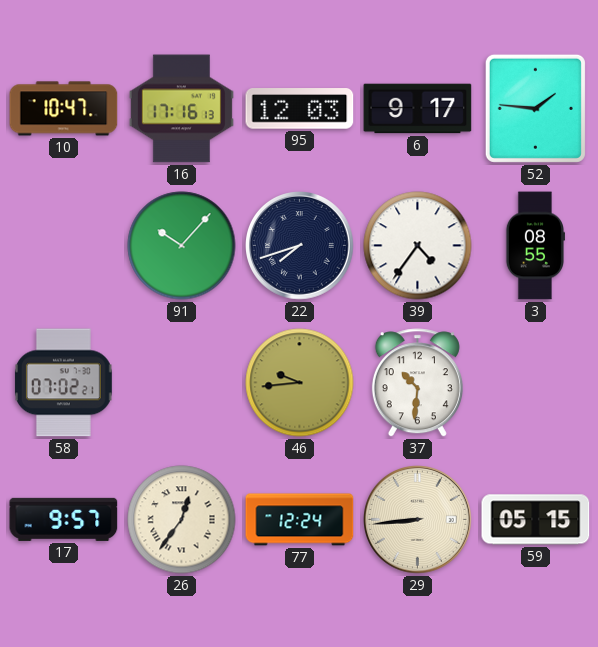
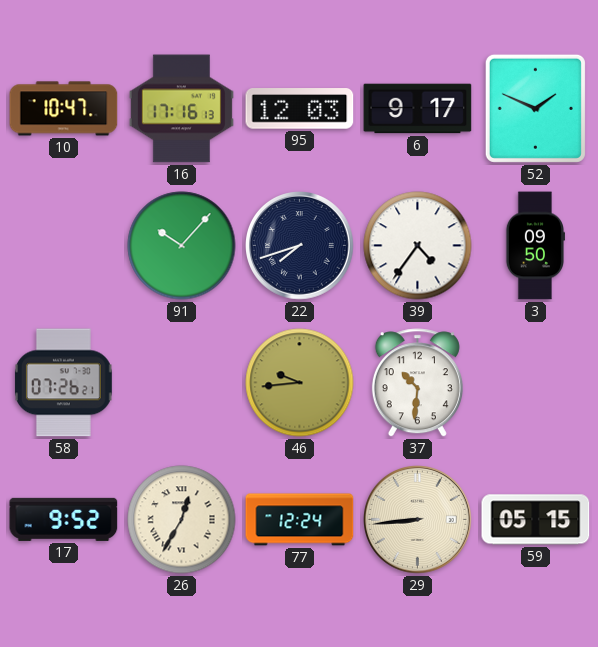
52: 1:46 -> 1:49
3: 08:55 -> 09:50
58: 07:02 -> 07:26
17: 9:57 -> 9:52
26: 12:36 -> 12:35
